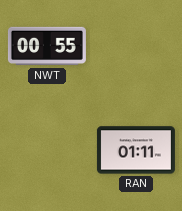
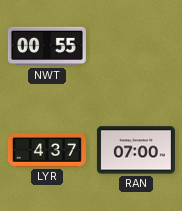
LYR: none -> 4:37
RAN: 01:11 -> 07:00
